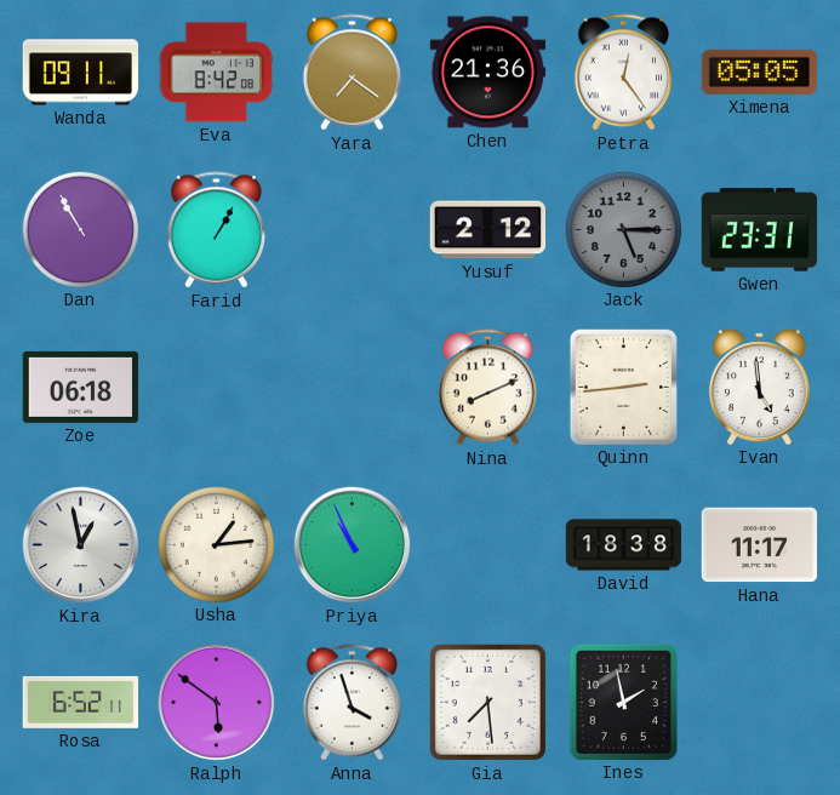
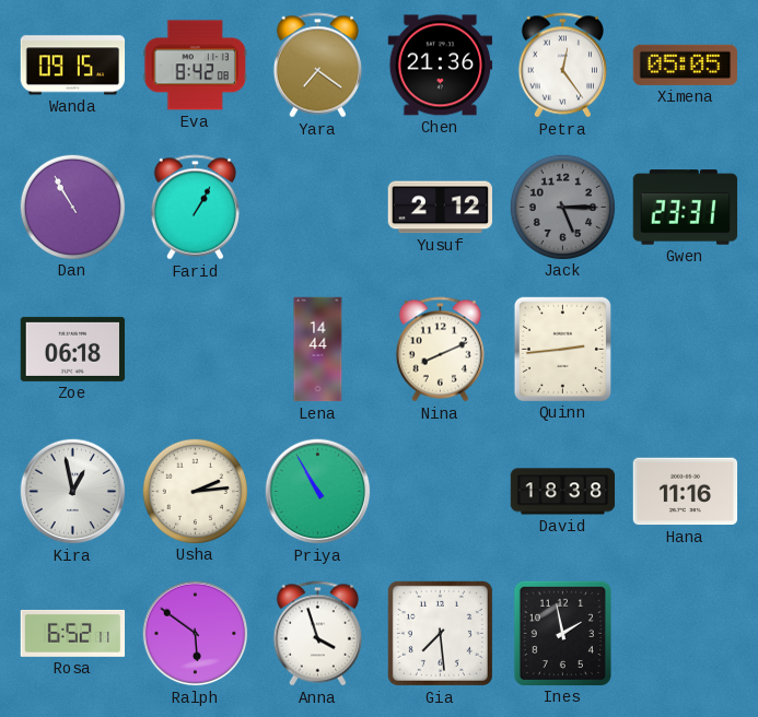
Wanda: 09:11 -> 09:15
Lena: none -> 14:44
Ivan: 4:59 -> none
Usha: 1:14 -> 2:14
Priya: 10:56 -> 10:55
Hana: 11:17 -> 11:16
